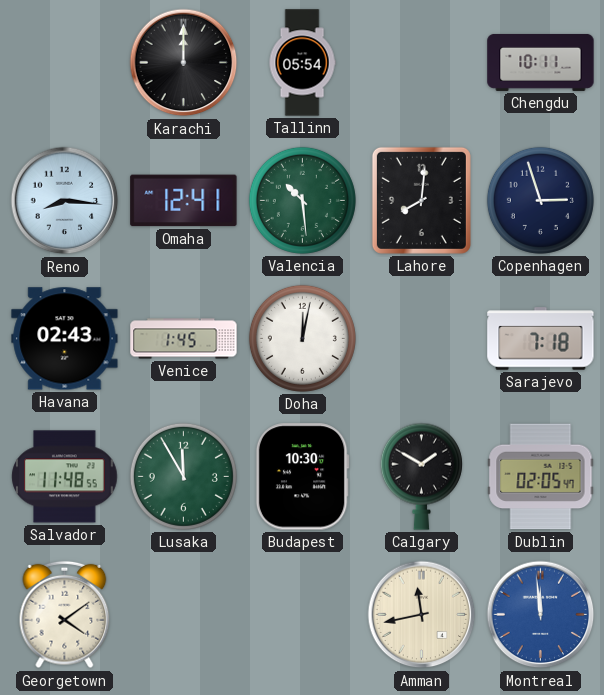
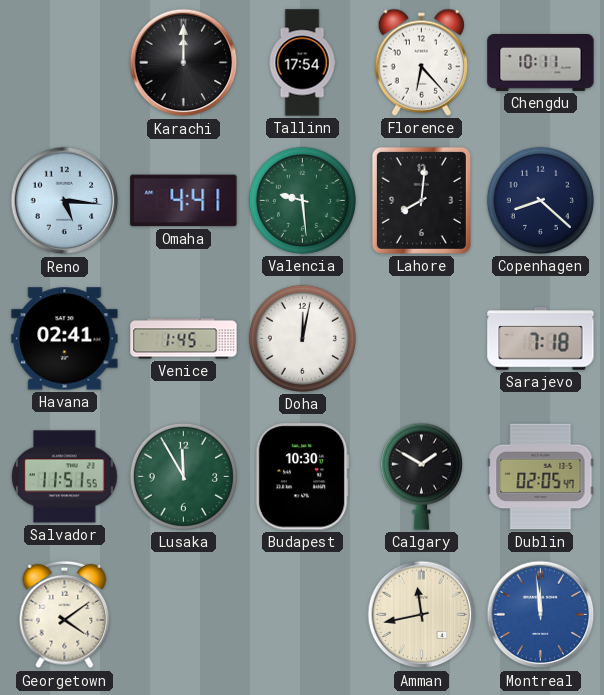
Tallinn: 05:54 -> 17:54
Florence: none -> 6:23
Reno: 8:16 -> 5:16
Omaha: 12:41 -> 4:41
Valencia: 10:29 -> 9:29
Copenhagen: 2:57 -> 8:22
Havana: 02:43 -> 02:41
Salvador: 11:48 -> 11:51
